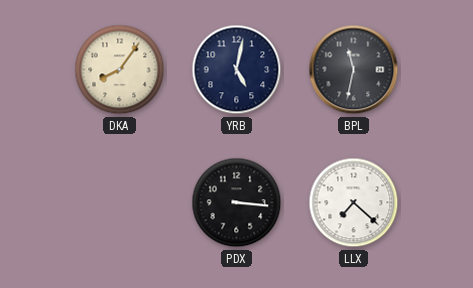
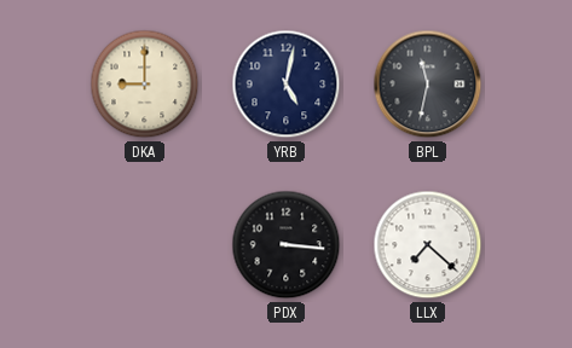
DKA: 8:06 -> 9:00
